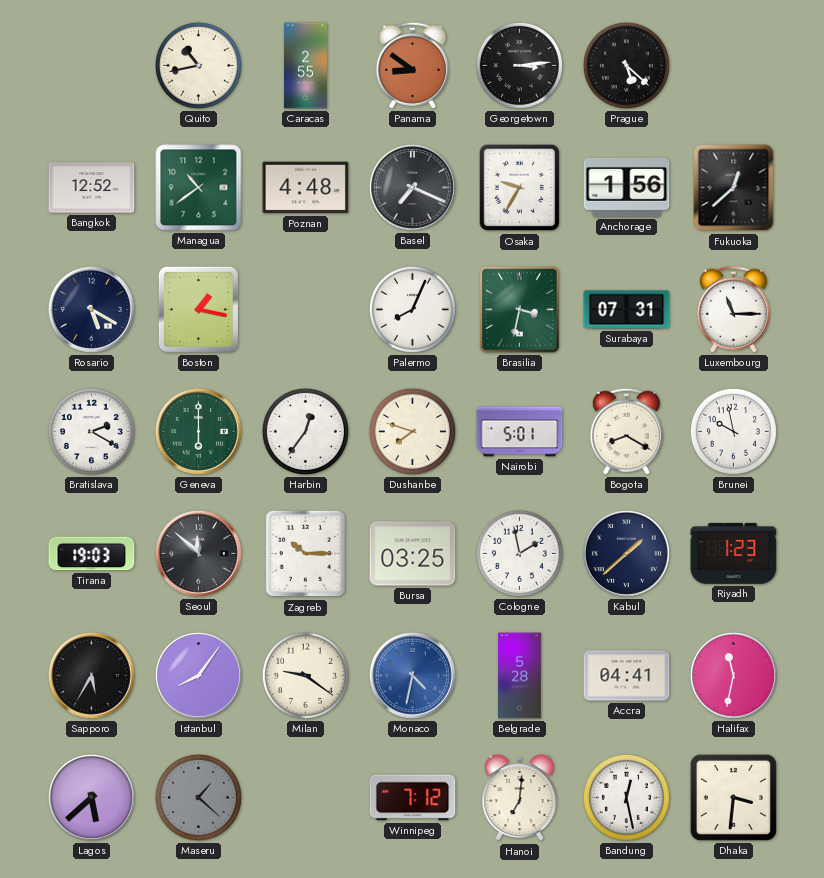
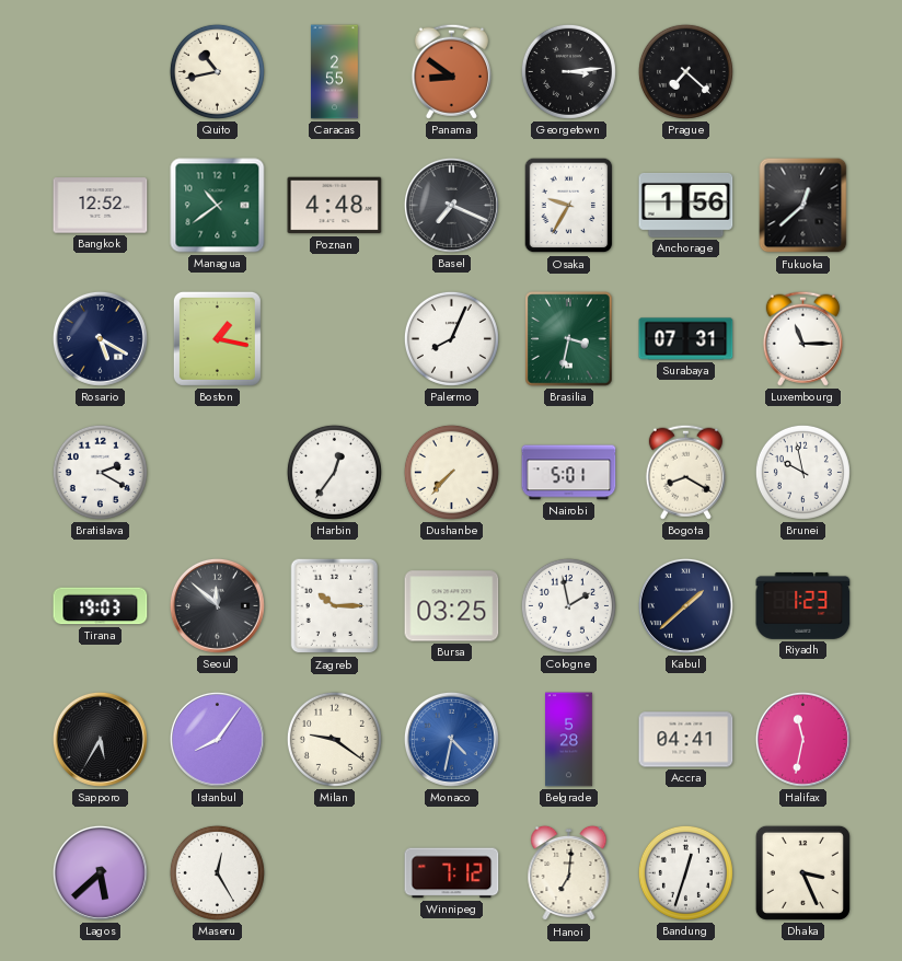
Prague: 5:22 -> 7:22
Geneva: 6:00 -> none
Dushanbe: 7:48 -> 7:37
Maseru: 1:22 -> 12:25
Maseru dial: grey -> white
Bandung: 12:28 -> 12:33
Dhaka: 3:31 -> 3:26
